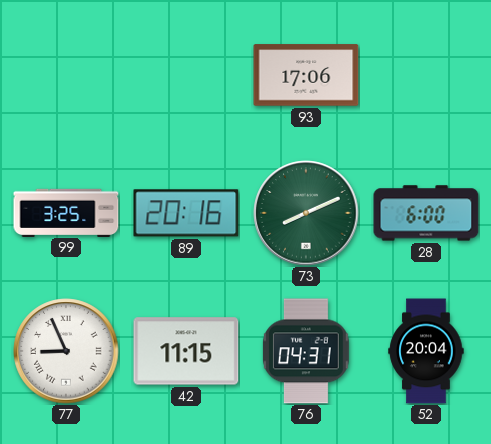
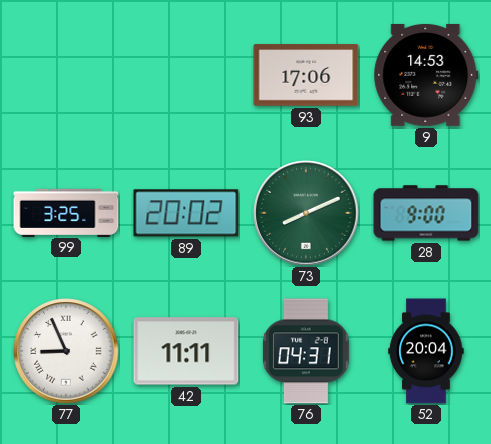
9: none -> 14:53
89: 20:16 -> 20:02
28: 6:00 -> 9:00
42: 11:15 -> 11:11
